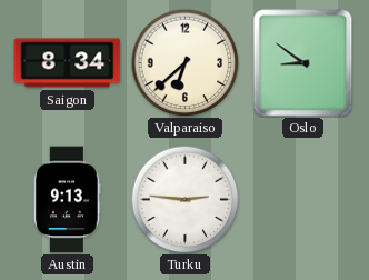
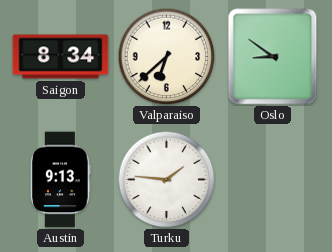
Turku: 2:46 -> 1:46
